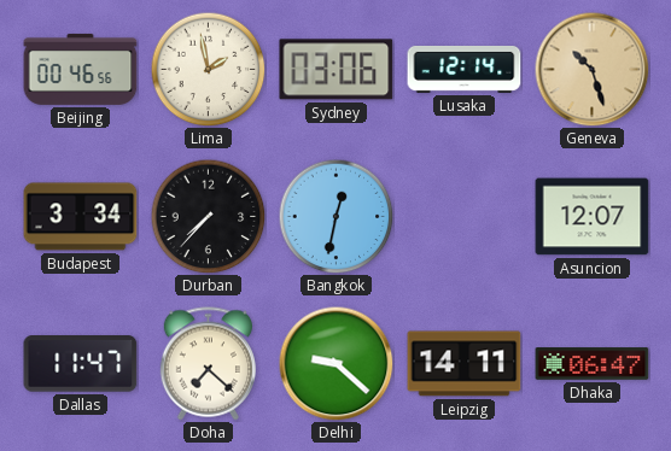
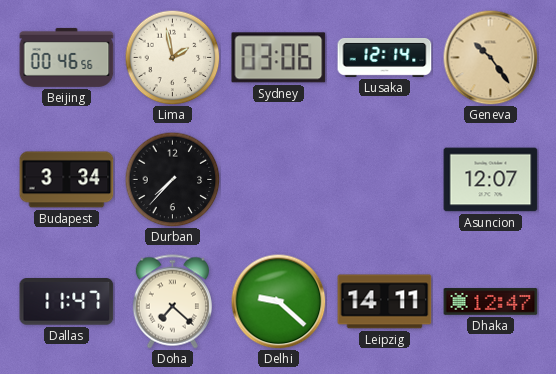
Geneva: 10:27 -> 10:24
Bangkok: 12:32 -> none
Dhaka: 06:47 -> 12:47
